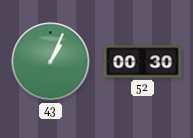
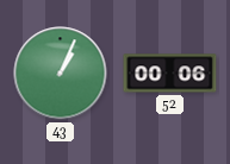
52: 00:30 -> 00:06
